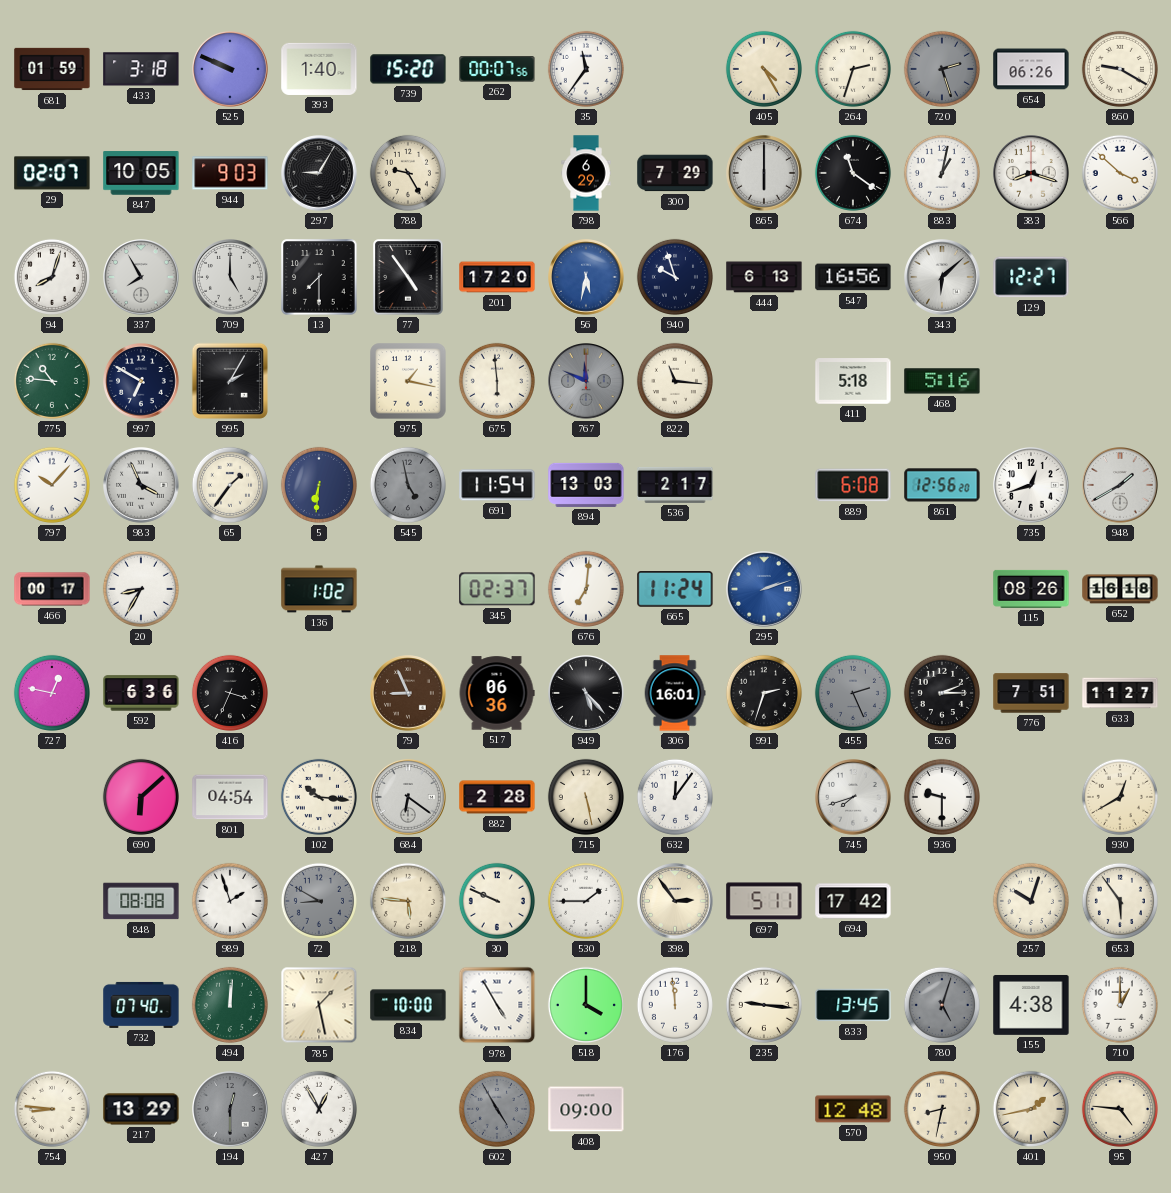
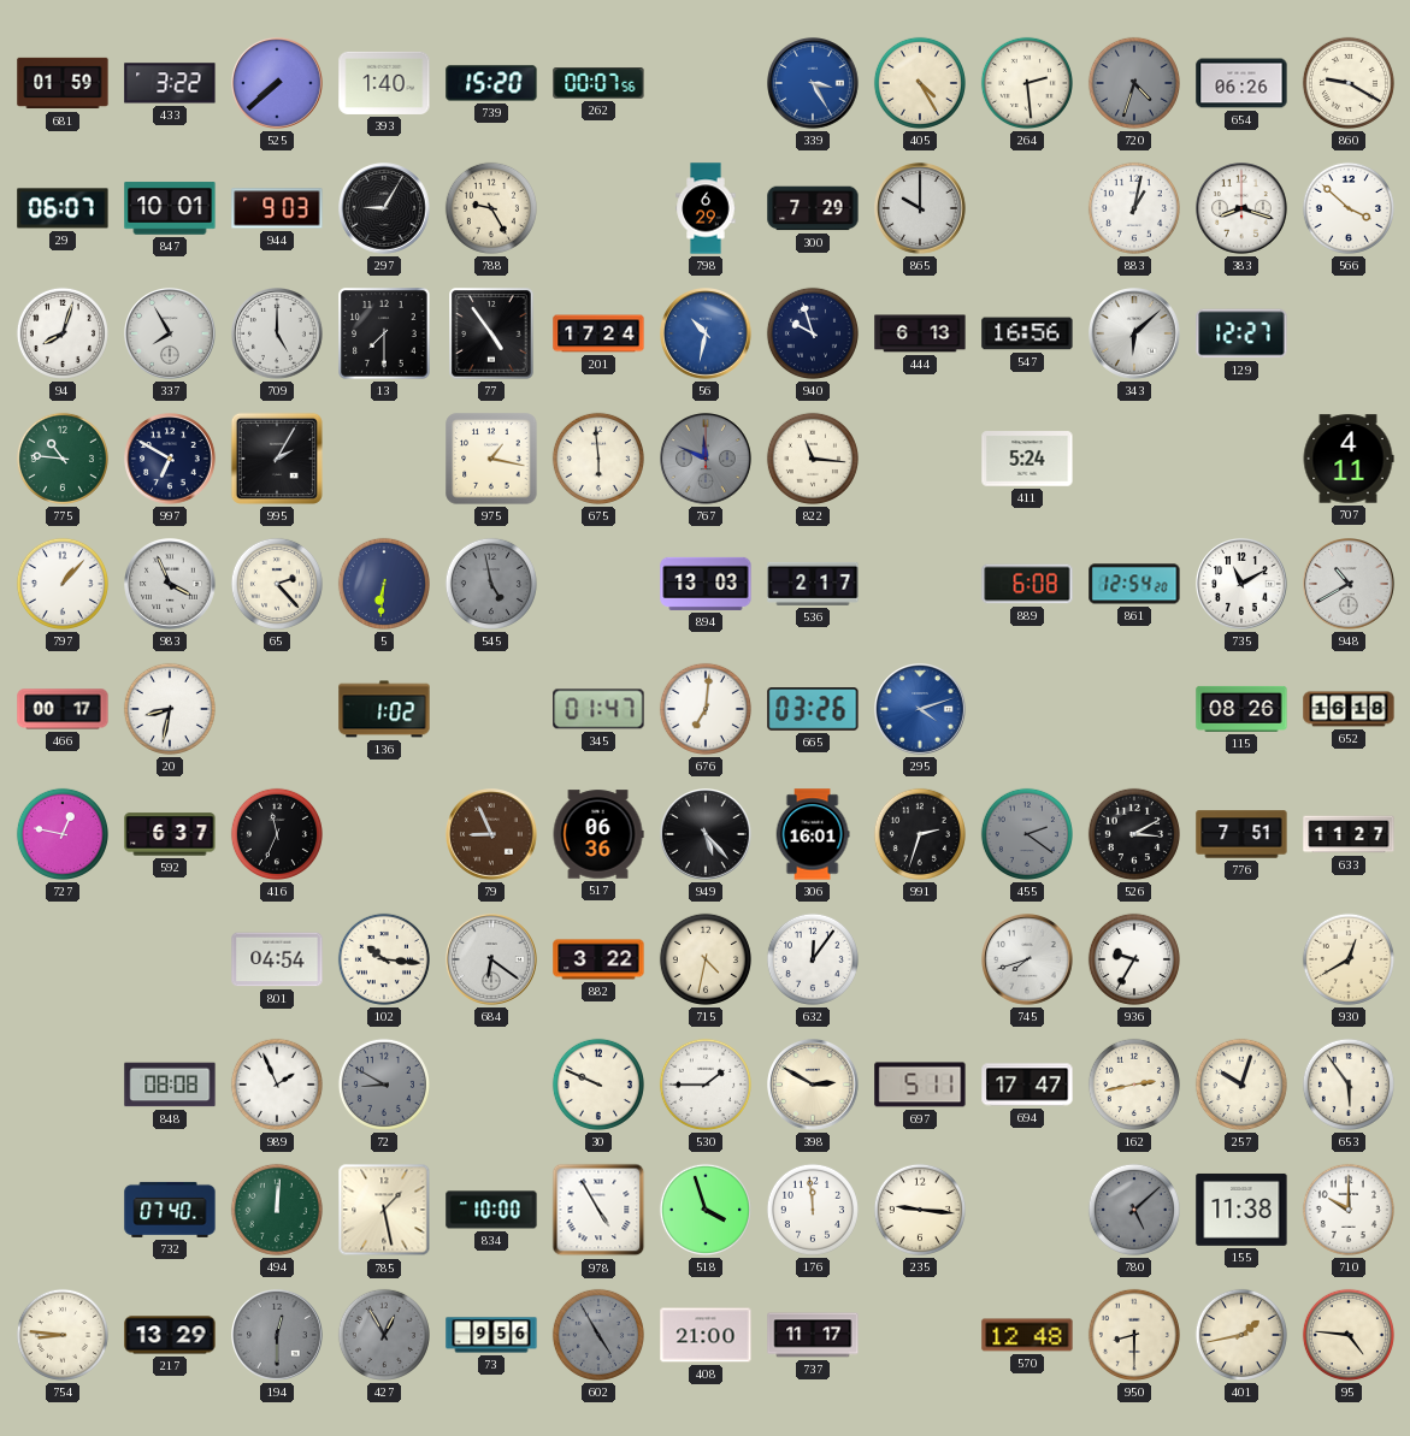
433: 3:18 -> 3:22
525: 9:49 -> 7:38
35: 11:36 -> none
339: none -> 3:25
264: 2:33 -> 2:29
720: 2:27 -> 4:33
29: 02:07 -> 06:07
847: 10:05 -> 10:01
865: 6:00 -> 10:00
674: 11:21 -> none
201: 17:20 -> 17:24
56: 5:32 -> 10:32
411: 5:18 -> 5:24
468: 5:16 -> none
707: none -> 4:11
797: 10:07 -> 1:07
65: 1:36 -> 2:23
691: 11:54 -> none
861: 12:56 -> 12:54
735: 12:42 -> 11:10
948: 1:40 -> 10:40
20: 8:35 -> 8:32
345: 02:37 -> 01:47
665: 11:24 -> 03:26
295: 2:12 -> 4:12
592: 6:36 -> 6:37
416: 3:34 -> 11:34
455: 2:26 -> 2:21
526: 2:15 -> 3:10
690: 6:08 -> none
882: 2:28 -> 3:22
715: 5:28 -> 4:32
936: 9:30 -> 9:35
989: 1:57 -> 1:56
218: 5:46 -> none
398: 2:54 -> 2:50
694: 17:42 -> 17:47
162: none -> 2:43
518: 4:00 -> 3:57
833: 13:45 -> none
780: 5:03 -> 5:08
155: 4:38 -> 11:38
710: 1:00 -> 10:00
427 dial: white -> grey
73: none -> 9:56
408: 09:00 -> 21:00
737: none -> 11:17
950: 8:32 -> 8:30
